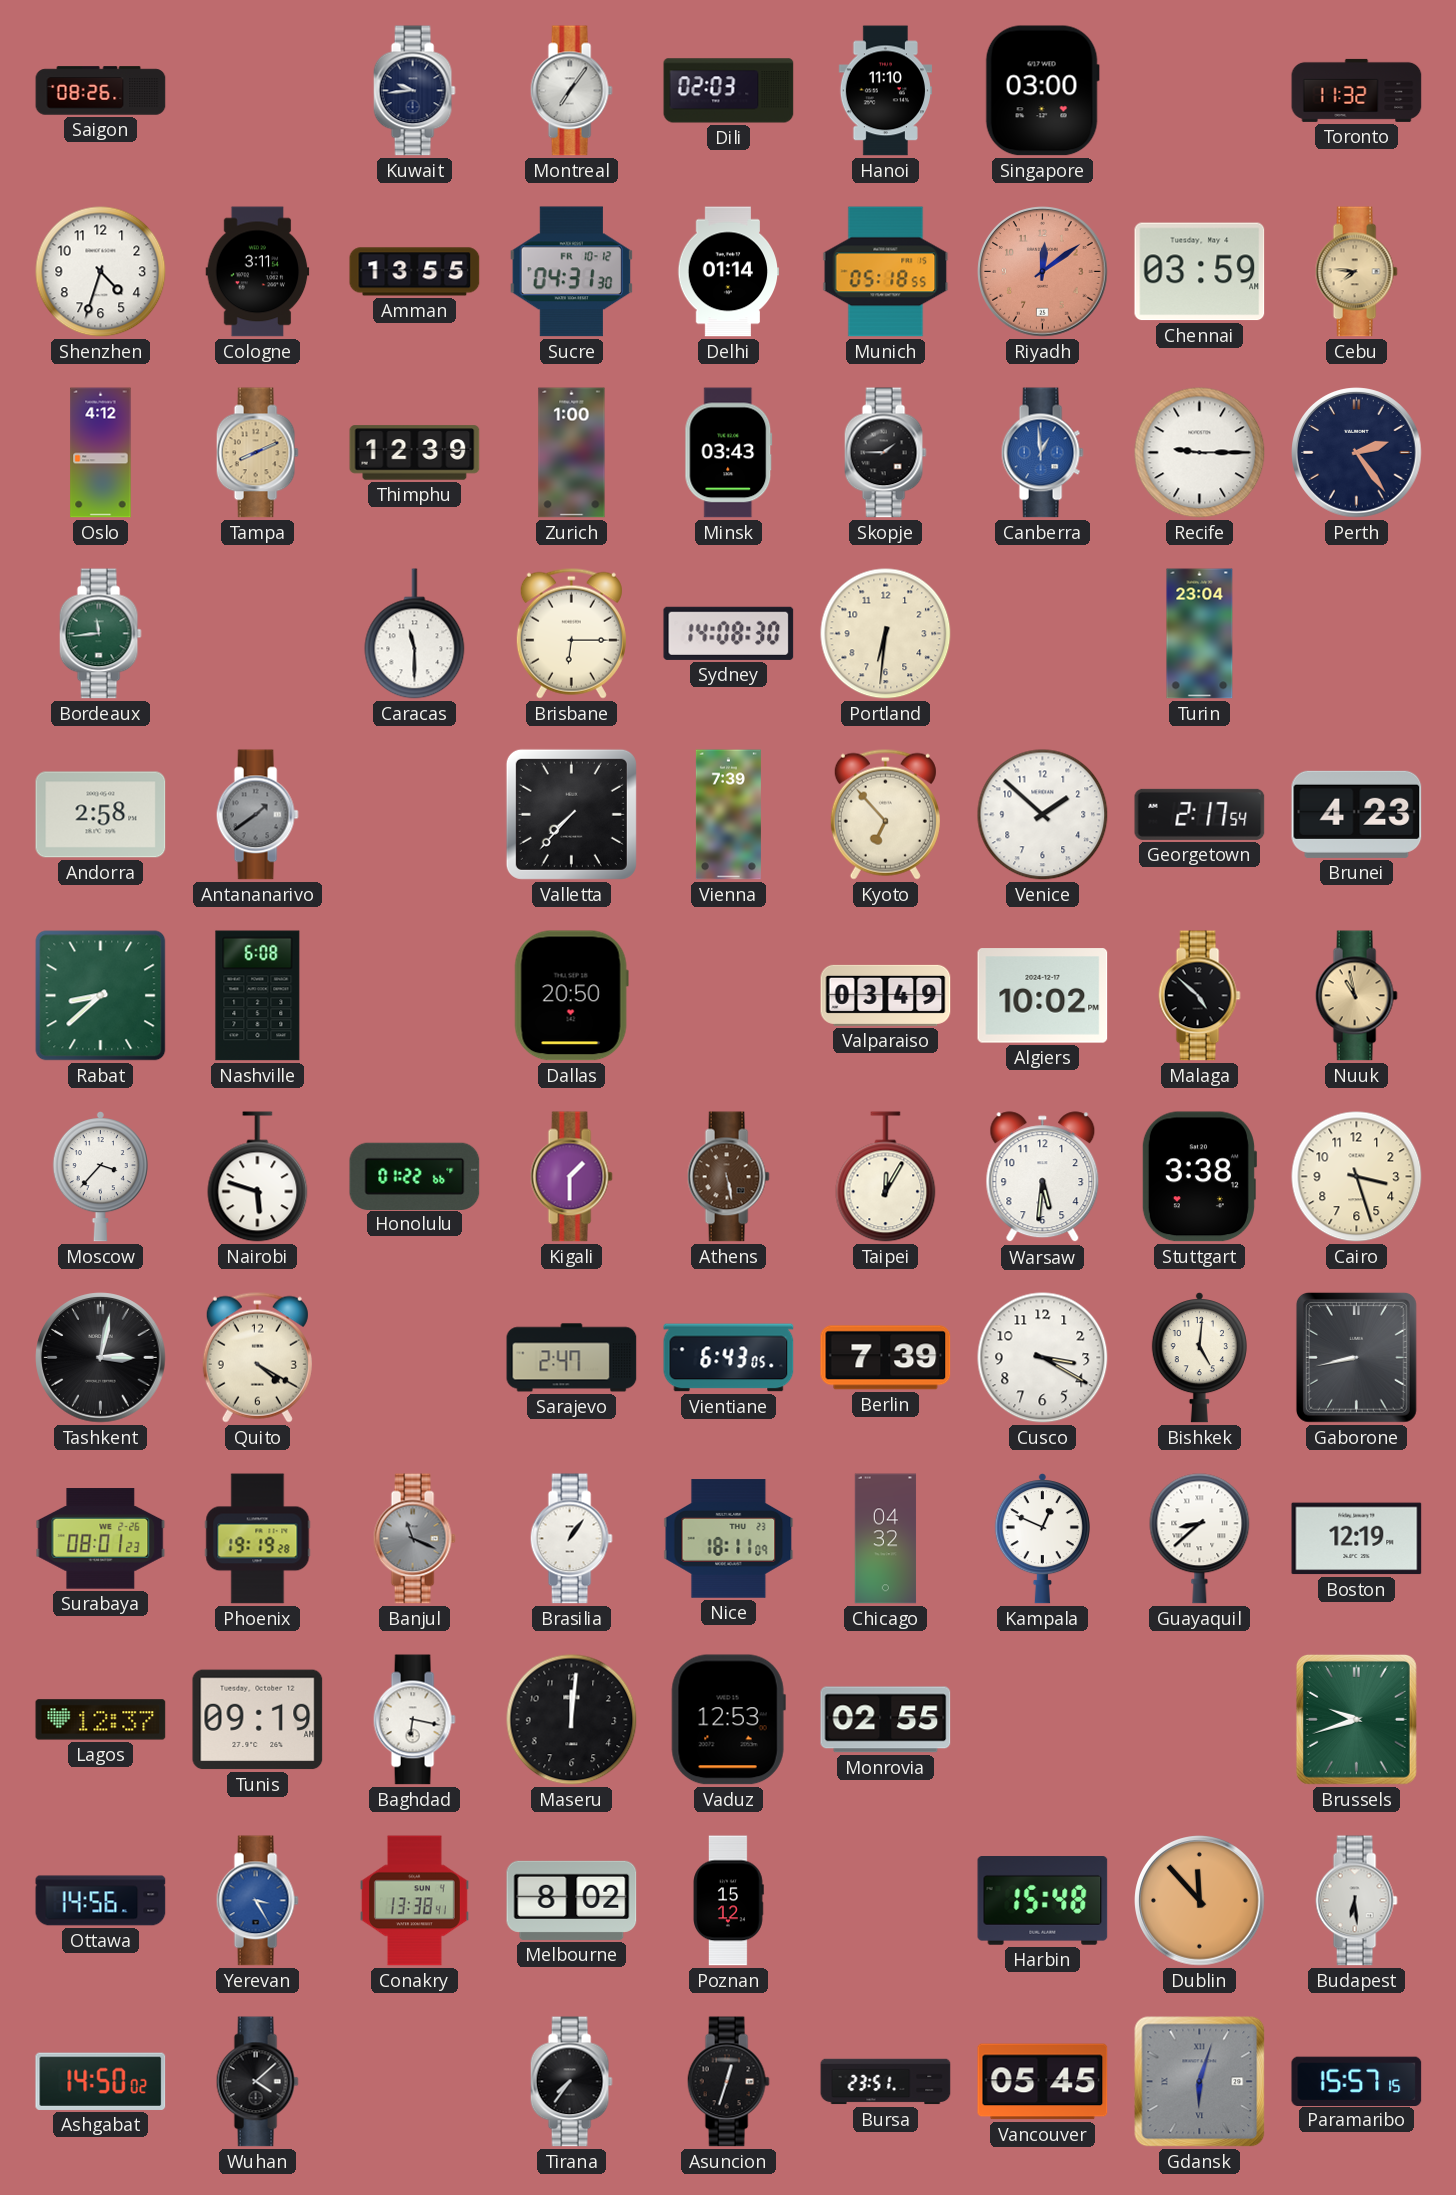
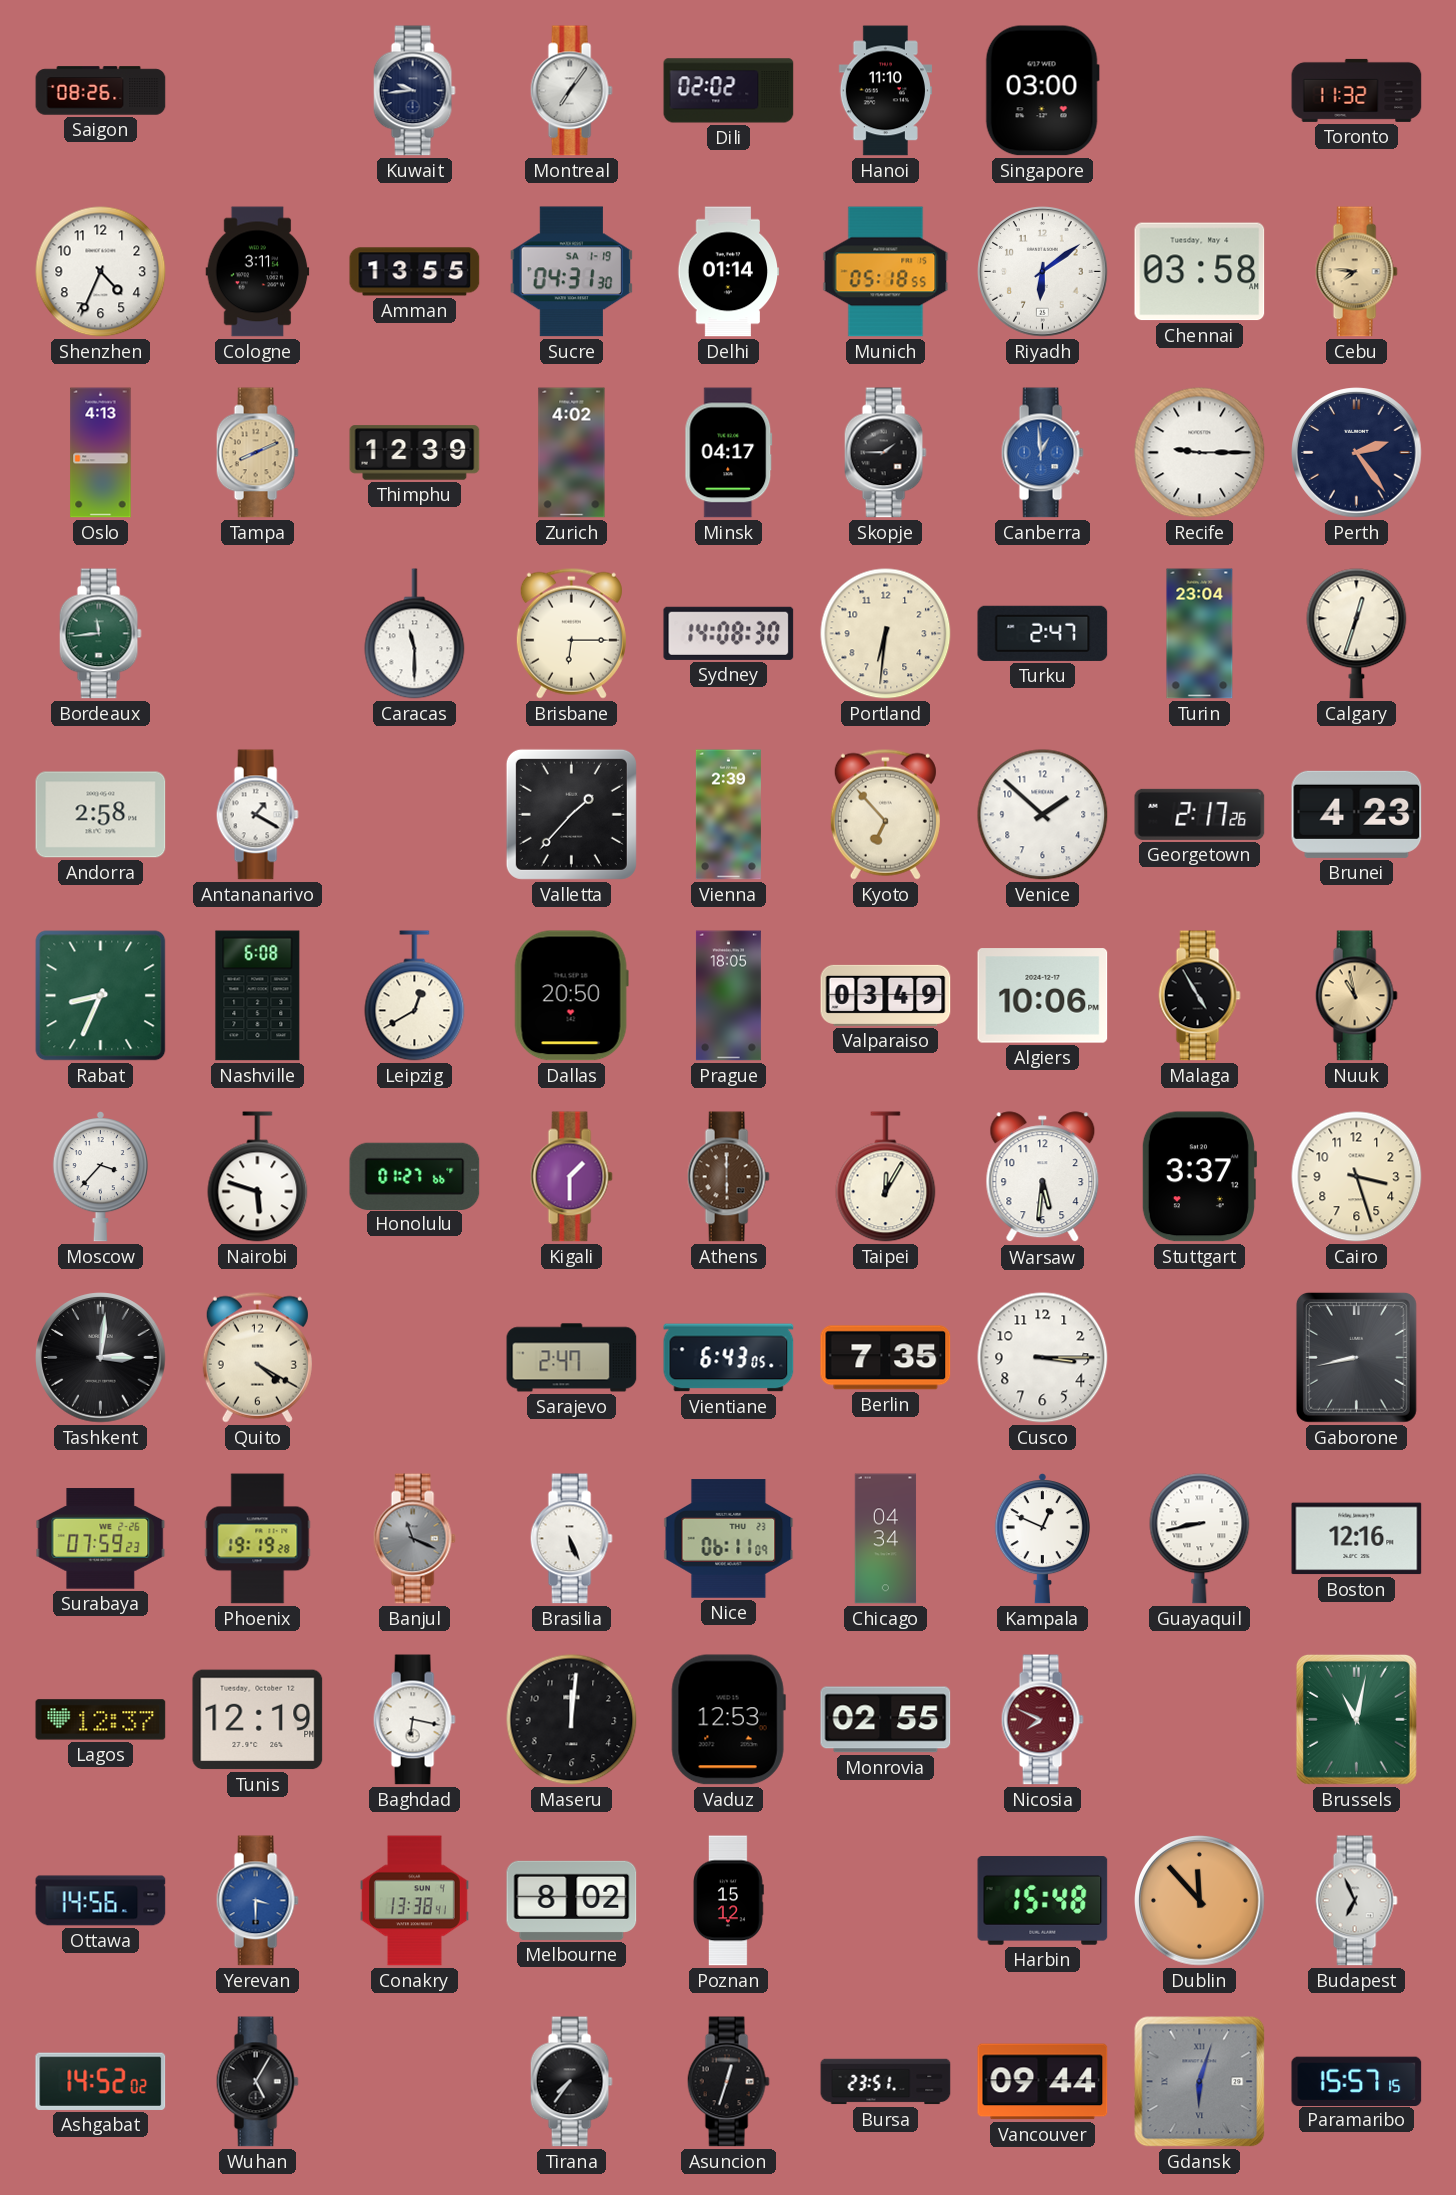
Dili: 02:03 -> 02:02
Shenzhen: 4:33 -> 4:34
Sucre date: FR 10-12 -> SA 1-19
Riyadh: 12:09 -> 6:09
Riyadh dial: salmon -> white
Chennai: 03:59 -> 03:58
Oslo: 4:12 -> 4:13
Zurich: 1:00 -> 4:02
Minsk: 03:43 -> 04:17
Turku: none -> 2:47
Calgary: none -> 12:33
Antananarivo: 1:39 -> 1:20
Antananarivo dial: grey -> white
Valletta: 7:37 -> 1:37
Vienna: 7:39 -> 2:39
Georgetown: 2:17:54 -> 2:17:26
Rabat: 8:38 -> 8:34
Leipzig: none -> 12:40
Prague: none -> 18:05
Algiers: 10:02 -> 10:06
Malaga: 4:52 -> 4:55
Honolulu: 01:22 -> 01:27
Athens: 5:28 -> 6:00
Stuttgart: 3:38 -> 3:37
Tashkent: 3:02 -> 3:01
Berlin: 7:39 -> 7:35
Cusco: 3:20 -> 3:15
Bishkek: 5:01 -> none
Surabaya: 08:01 -> 07:59
Brasilia: 1:06 -> 5:26
Nice: 18:11 -> 06:11
Chicago: 04:32 -> 04:34
Guayaquil: 8:38 -> 8:43
Boston: 12:19 -> 12:16
Tunis: 09:19 -> 12:19
Nicosia: none -> 7:49
Brussels: 9:42 -> 11:02
Yerevan: 3:25 -> 3:30
Budapest: 6:29 -> 6:56
Ashgabat: 14:50 -> 14:52
Wuhan: 4:08 -> 5:05
Vancouver: 05:45 -> 09:44
